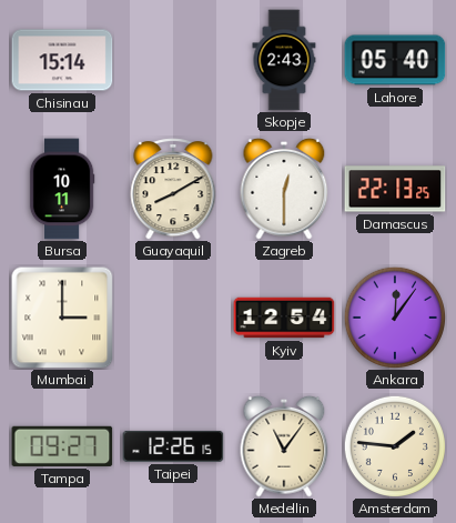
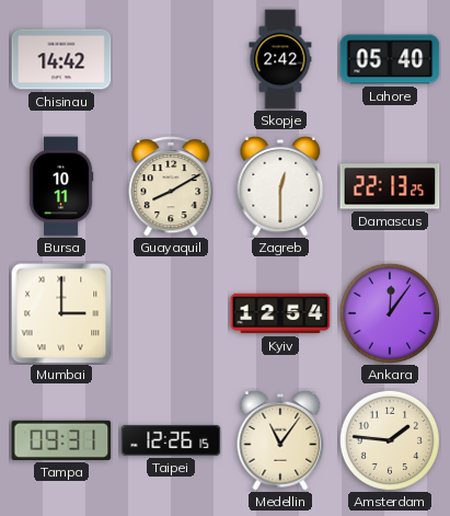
Chisinau: 15:14 -> 14:42
Skopje: 2:43 -> 2:42
Tampa: 09:27 -> 09:31
